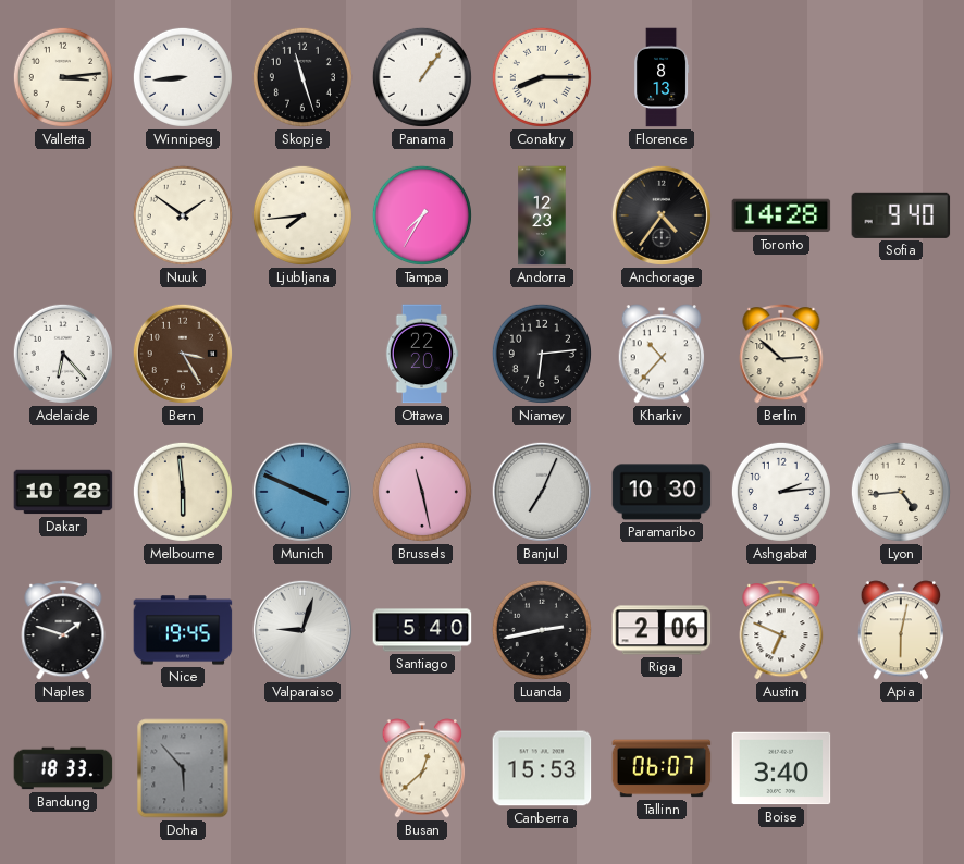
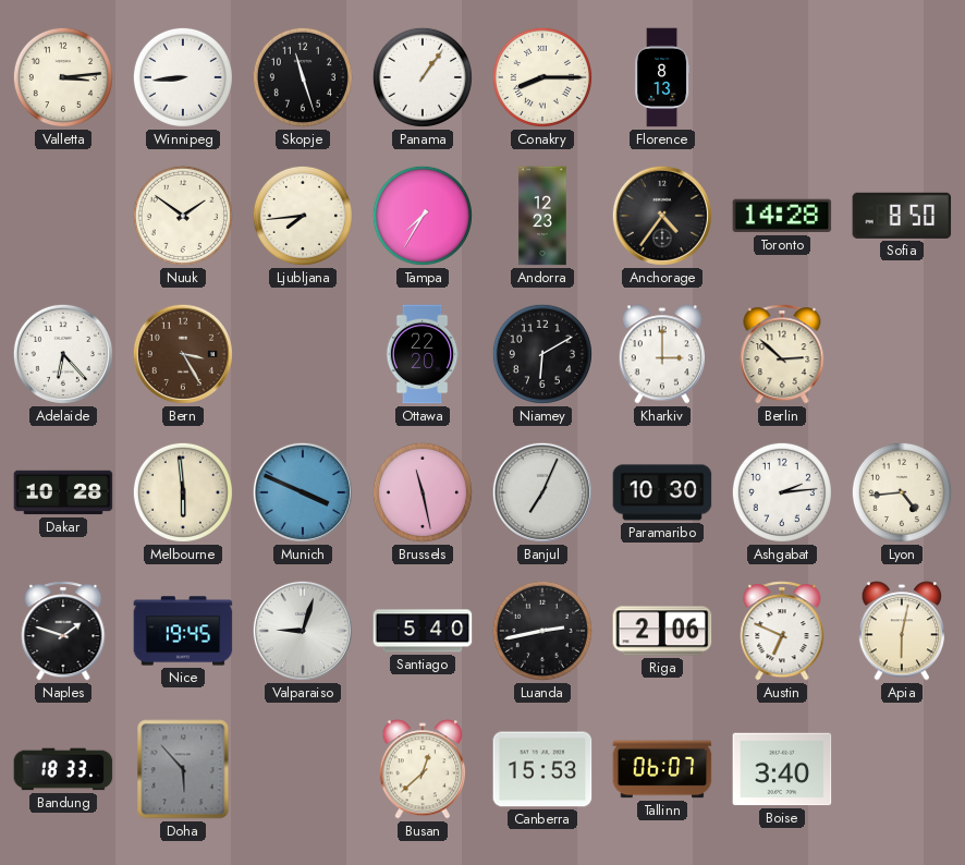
Sofia: 9:40 -> 8:50
Niamey: 6:14 -> 6:10
Kharkiv: 10:37 -> 3:00
